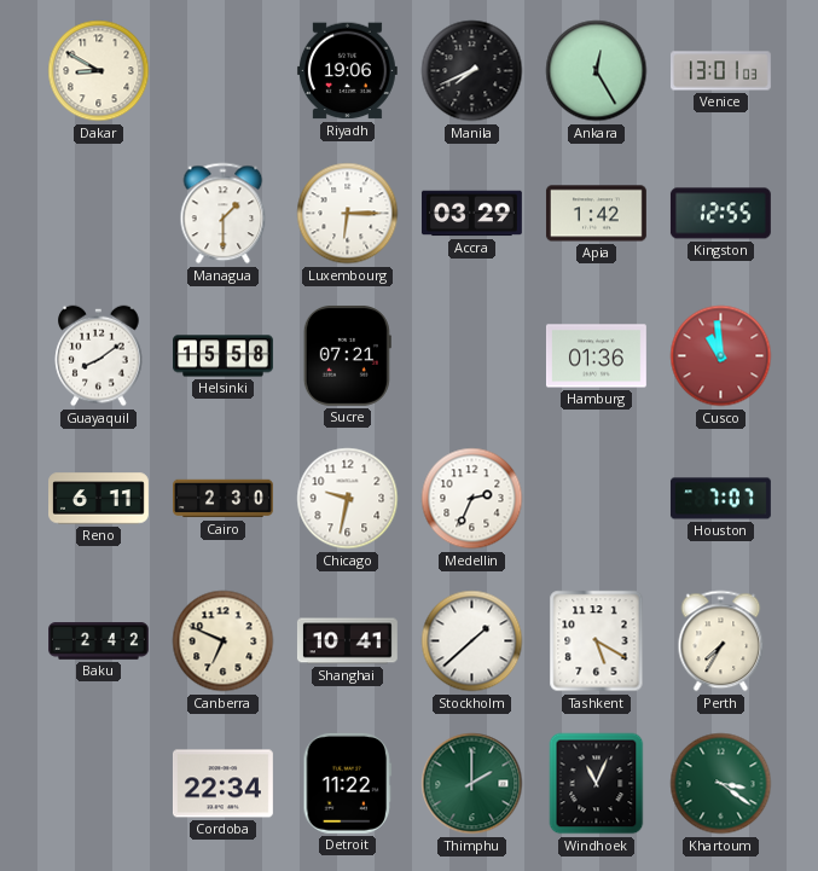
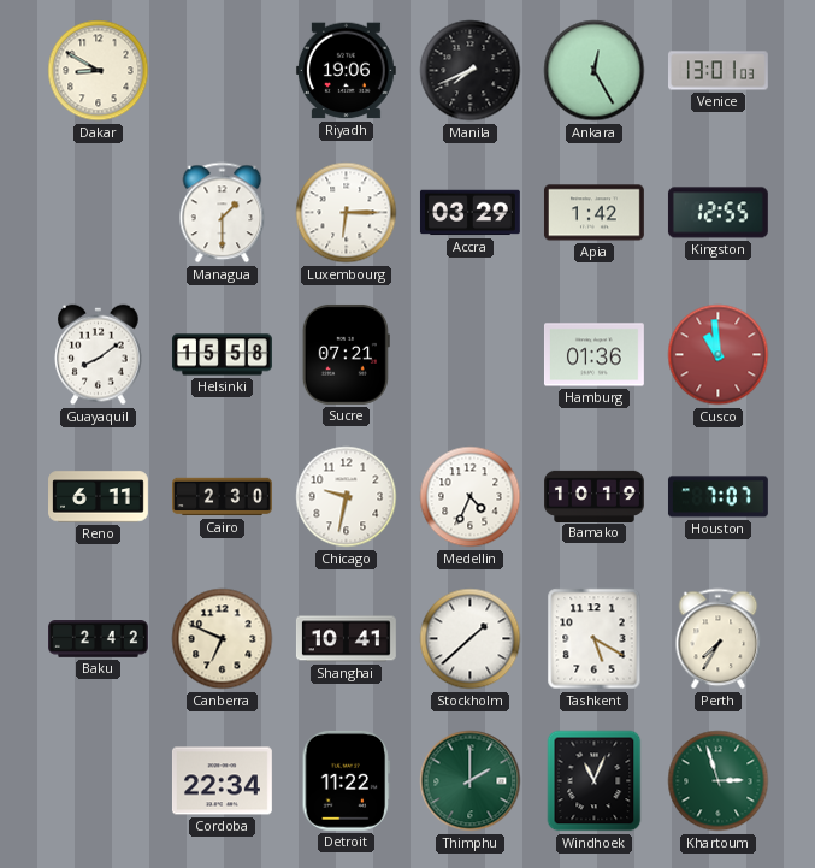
Medellin: 2:34 -> 4:34
Bamako: none -> 10:19
Khartoum: 3:21 -> 2:57
